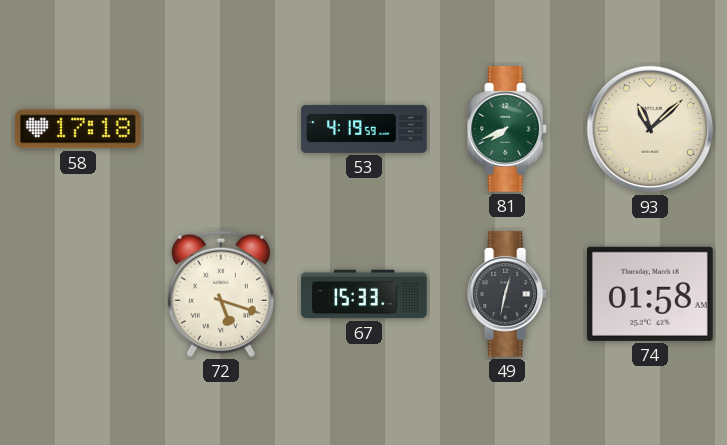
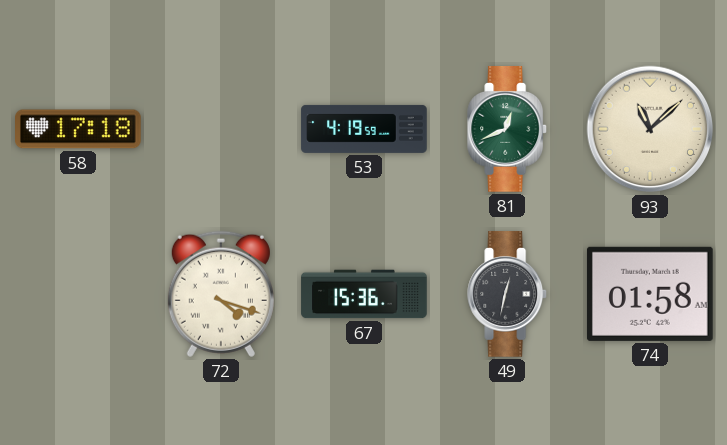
81: 7:41 -> 12:41
72: 5:18 -> 4:18
67: 15:33 -> 15:36
